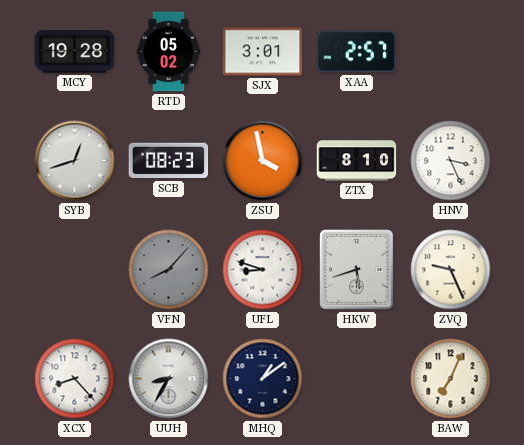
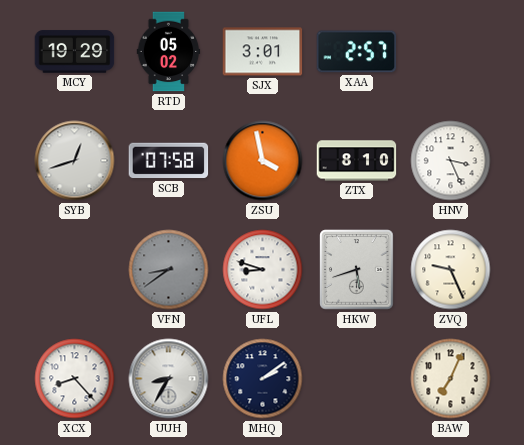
MCY: 19:28 -> 19:29
SCB: 08:23 -> 07:58
VFN: 8:07 -> 8:39
MHQ: 1:09 -> 2:09
